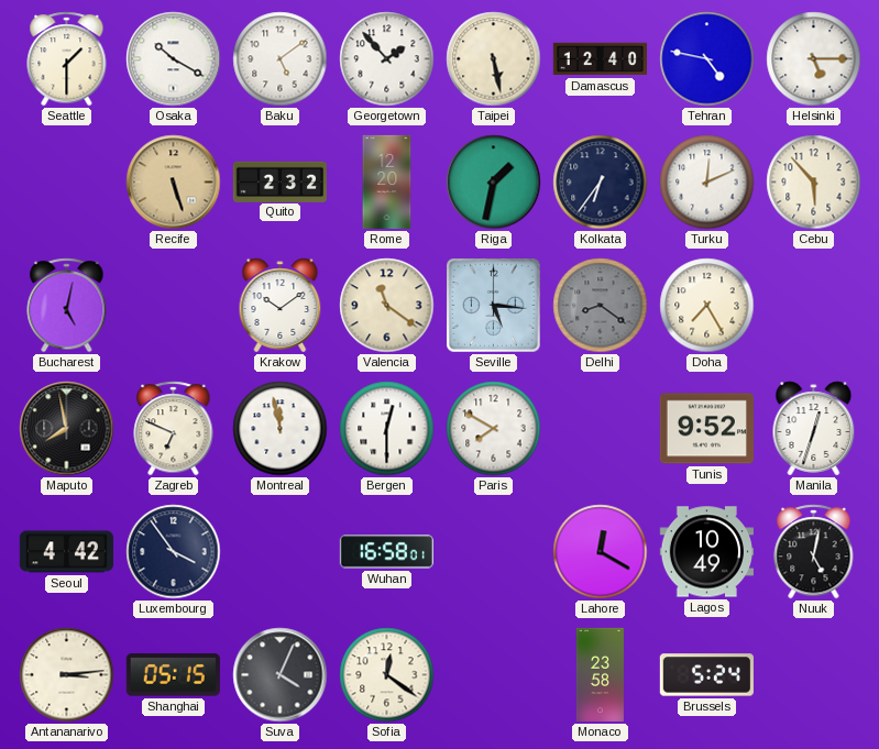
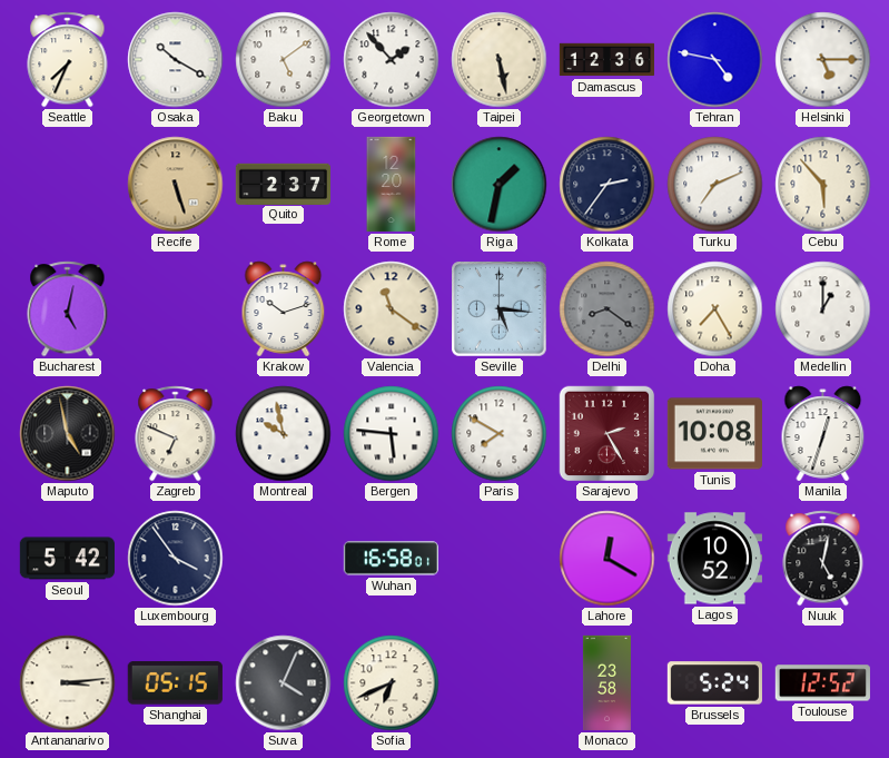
Seattle: 1:30 -> 7:34
Damascus: 12:40 -> 12:36
Quito: 2:32 -> 2:37
Kolkata: 6:36 -> 2:36
Turku: 12:11 -> 7:11
Krakow: 10:09 -> 10:12
Medellin: none -> 1:00
Maputo: 7:58 -> 4:58
Montreal: 11:58 -> 9:58
Bergen: 12:30 -> 5:46
Sarajevo: none -> 2:25
Tunis: 9:52 -> 10:08
Seoul: 4:42 -> 5:42
Lagos: 10:49 -> 10:52
Sofia: 12:21 -> 6:41
Toulouse: none -> 12:52
